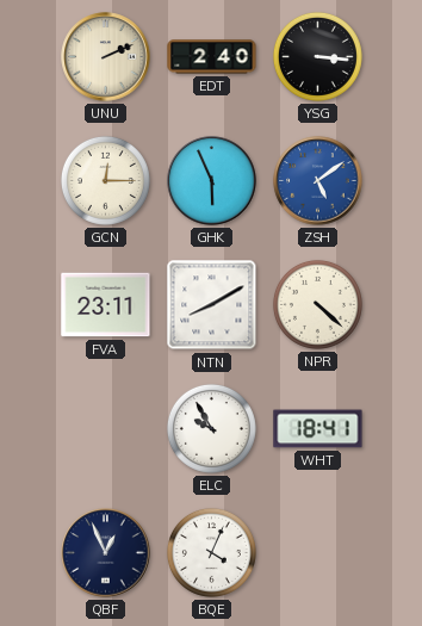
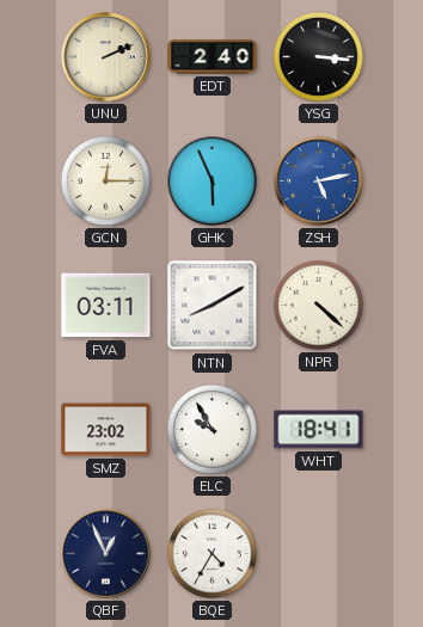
ZSH: 5:09 -> 5:13
FVA: 23:11 -> 03:11
SMZ: none -> 23:02
BQE: 4:04 -> 4:35
